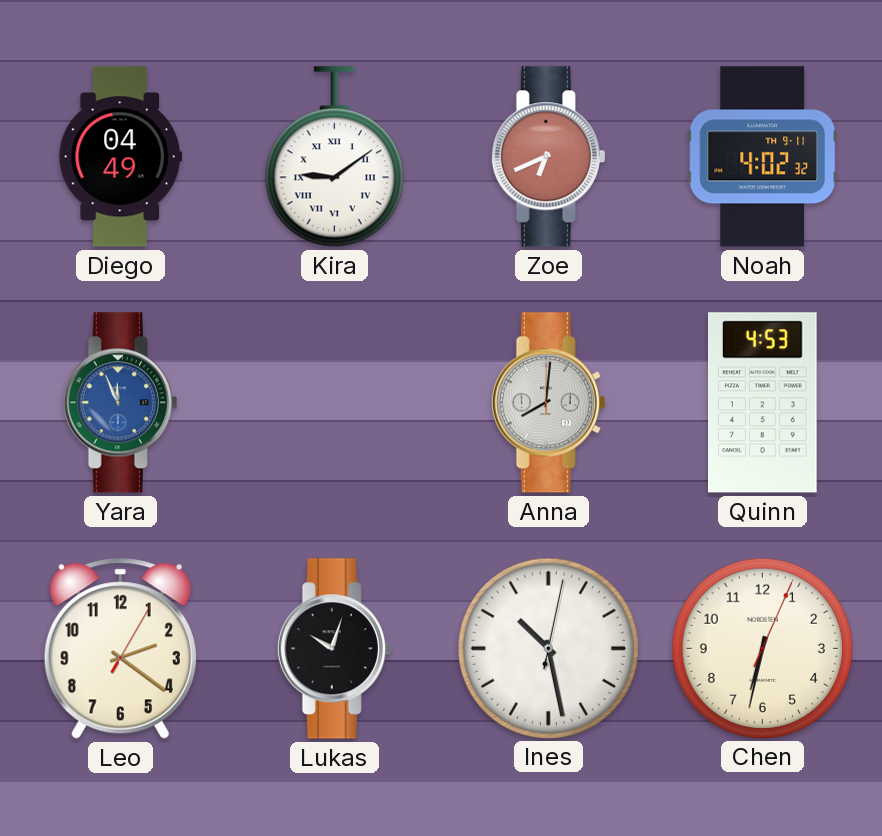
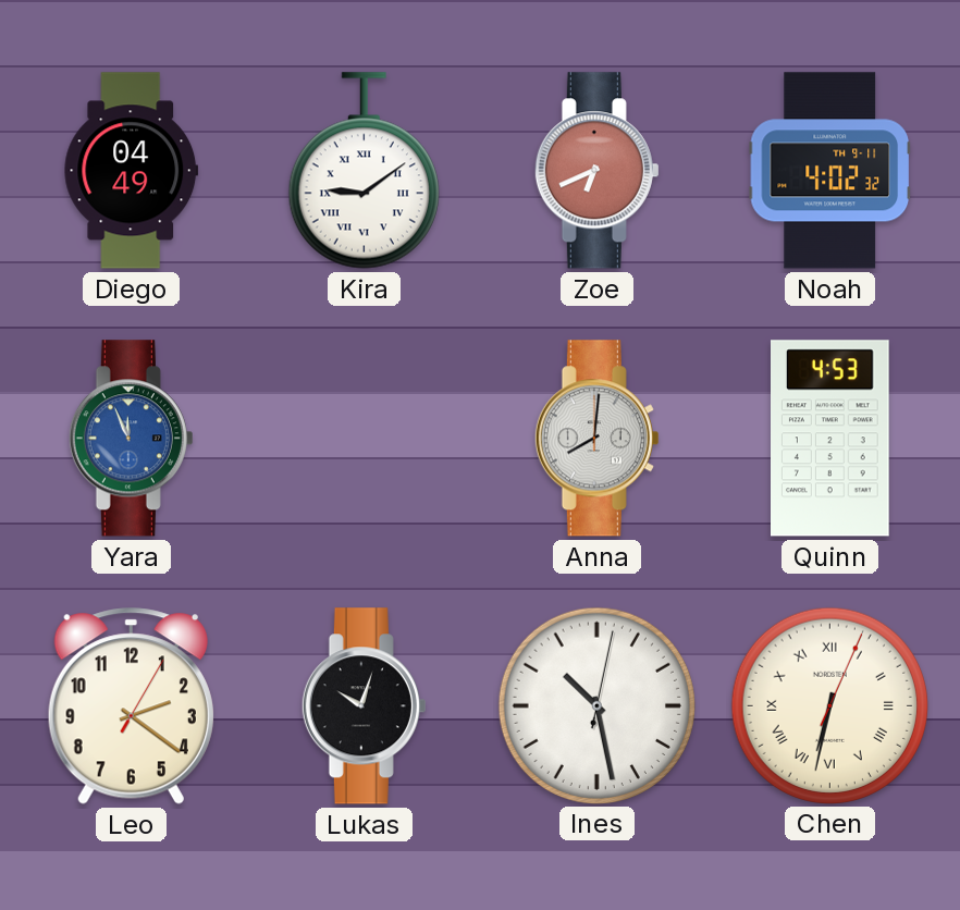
Chen numerals: Arabic -> Roman
